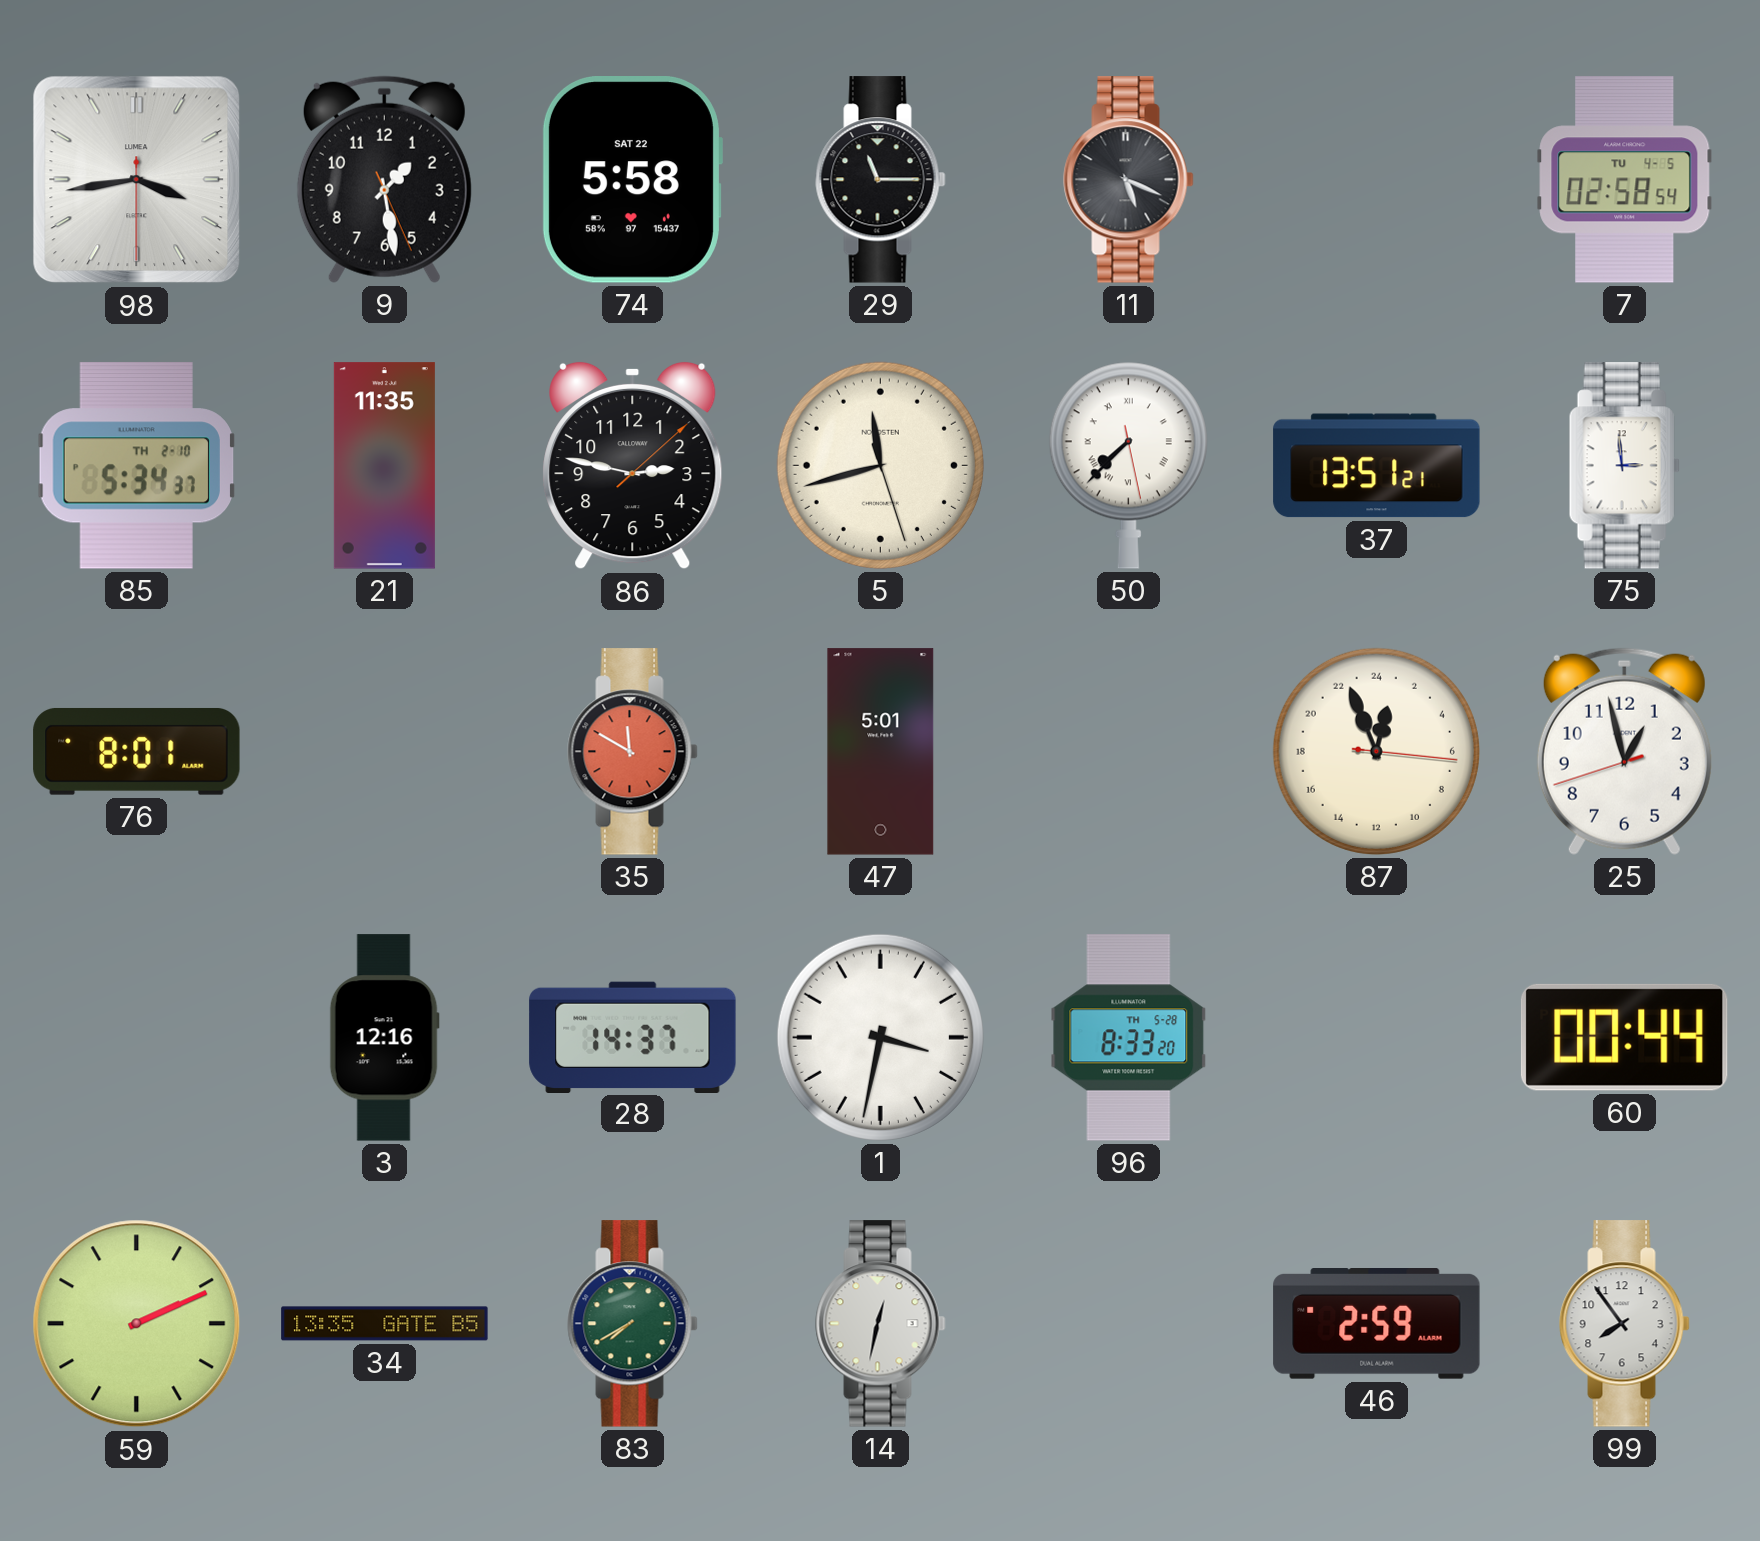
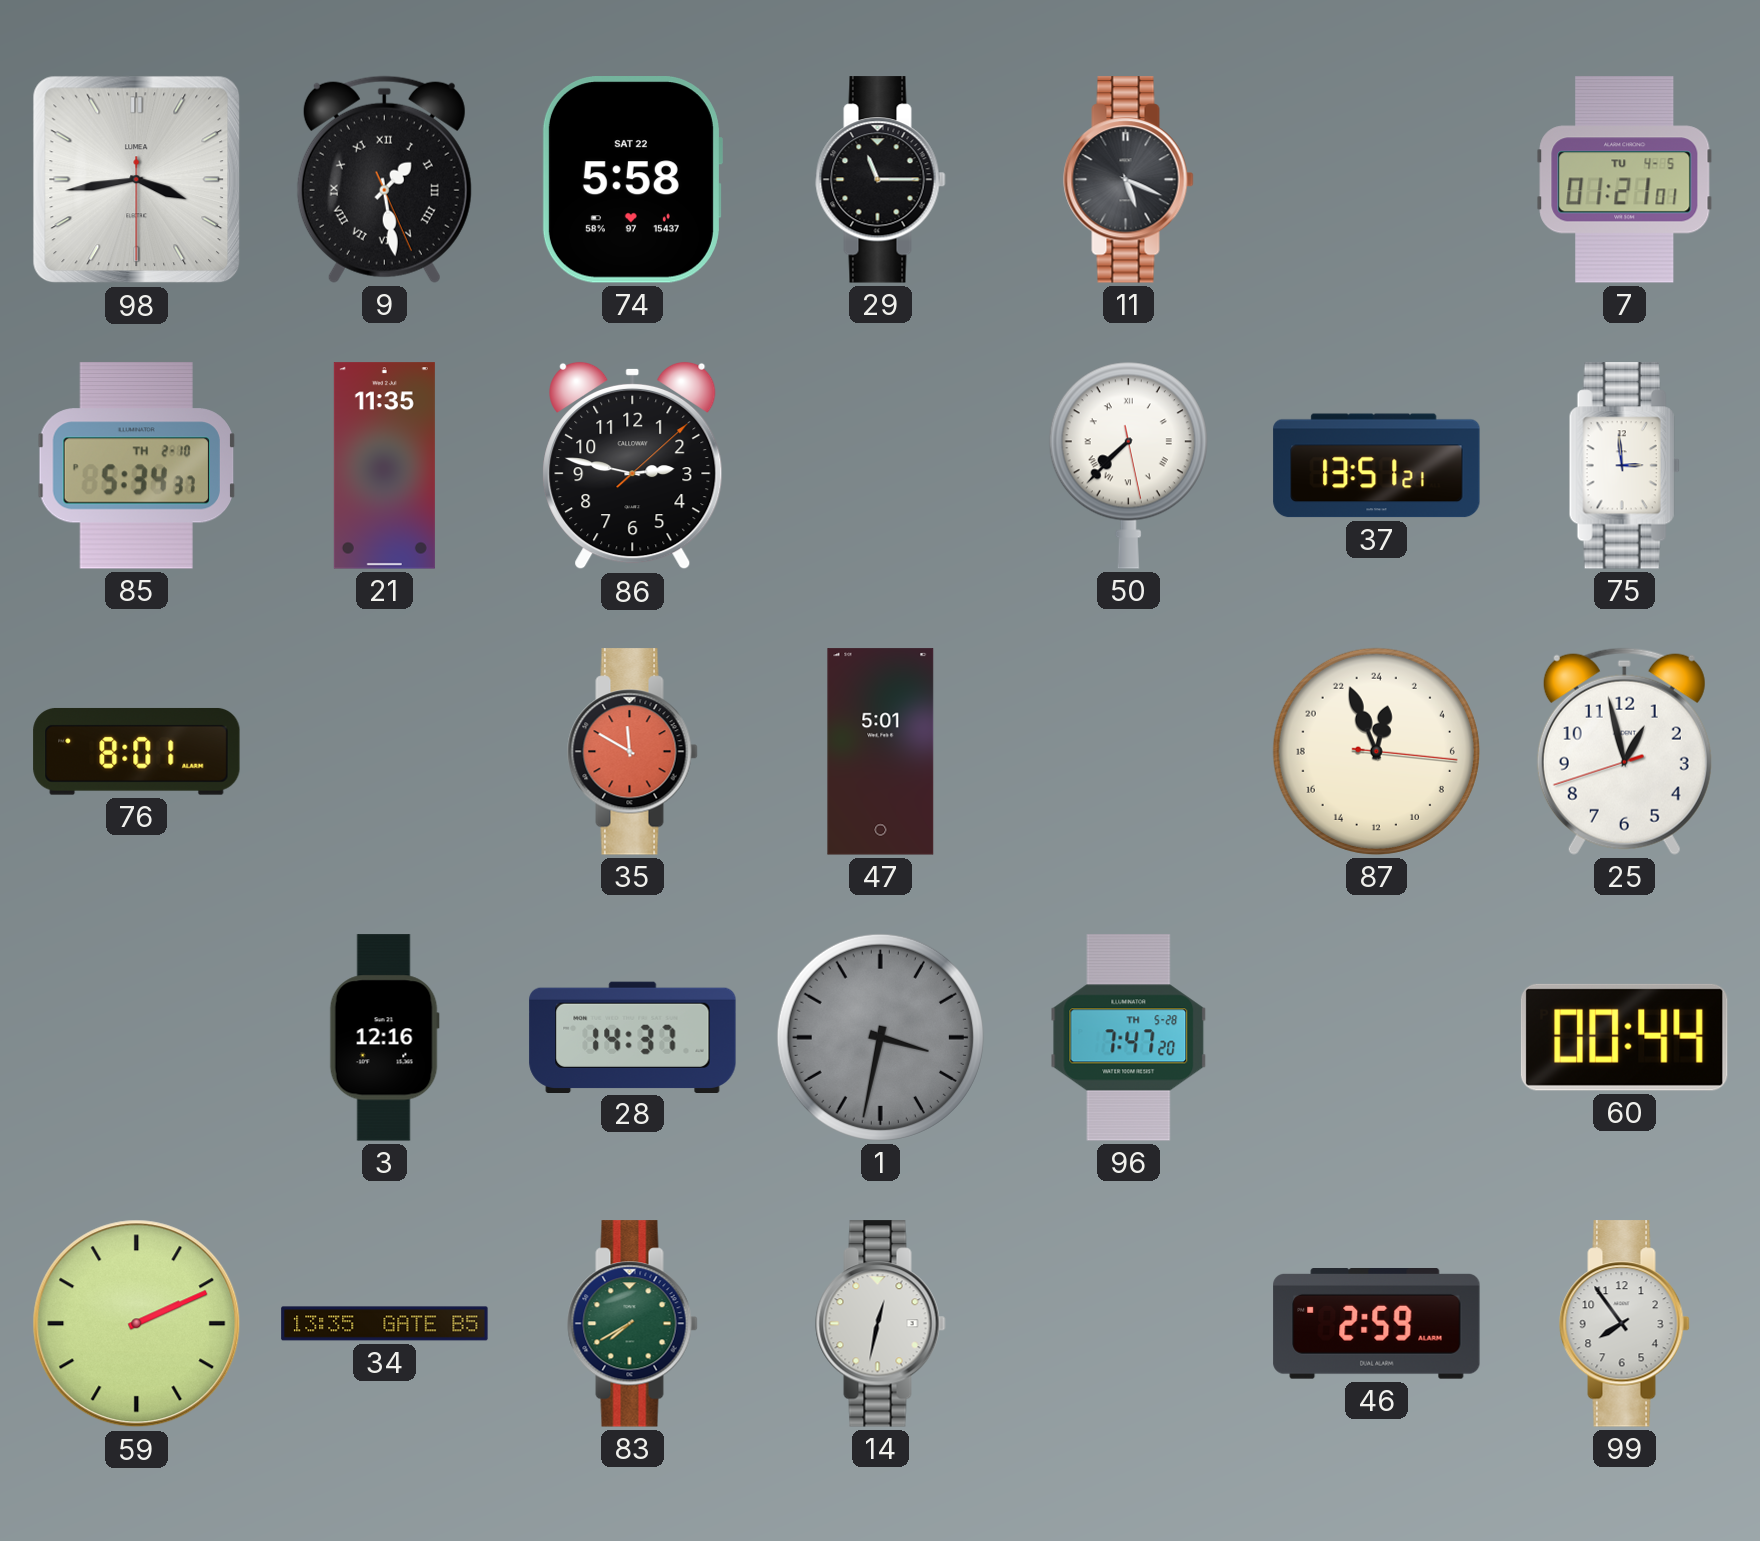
9 numerals: Arabic -> Roman
7: 02:58 -> 01:21
5: 11:42 -> none
1 dial: white -> grey
96: 8:33 -> 7:47
